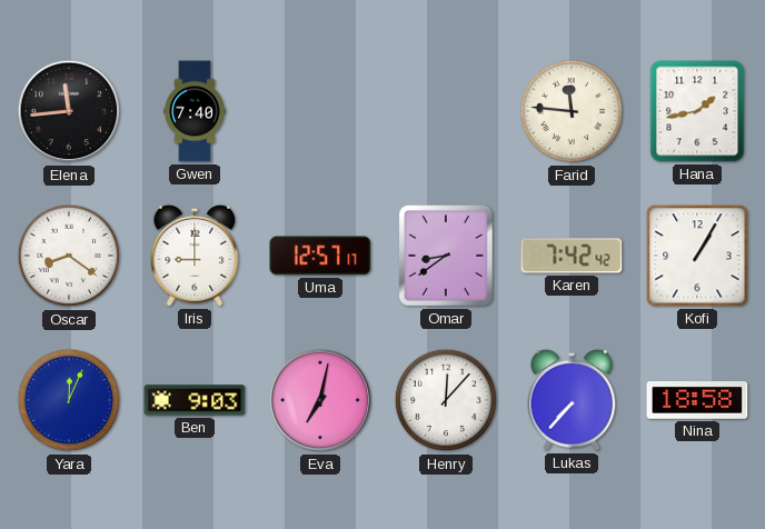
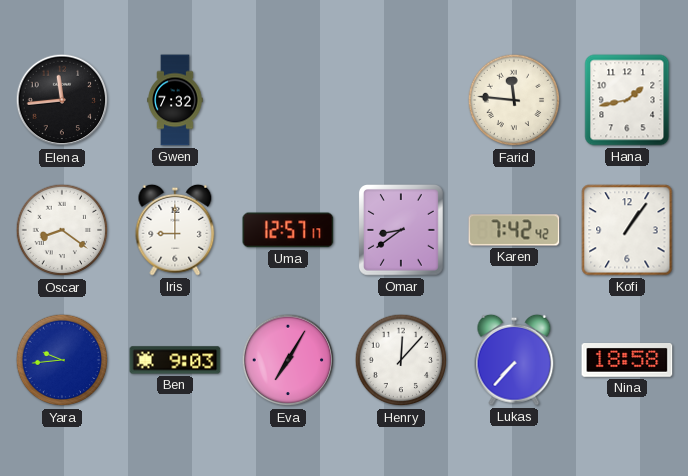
Gwen: 7:40 -> 7:32
Kofi: 1:05 -> 1:06
Yara: 12:04 -> 9:44
Eva: 7:02 -> 7:05
